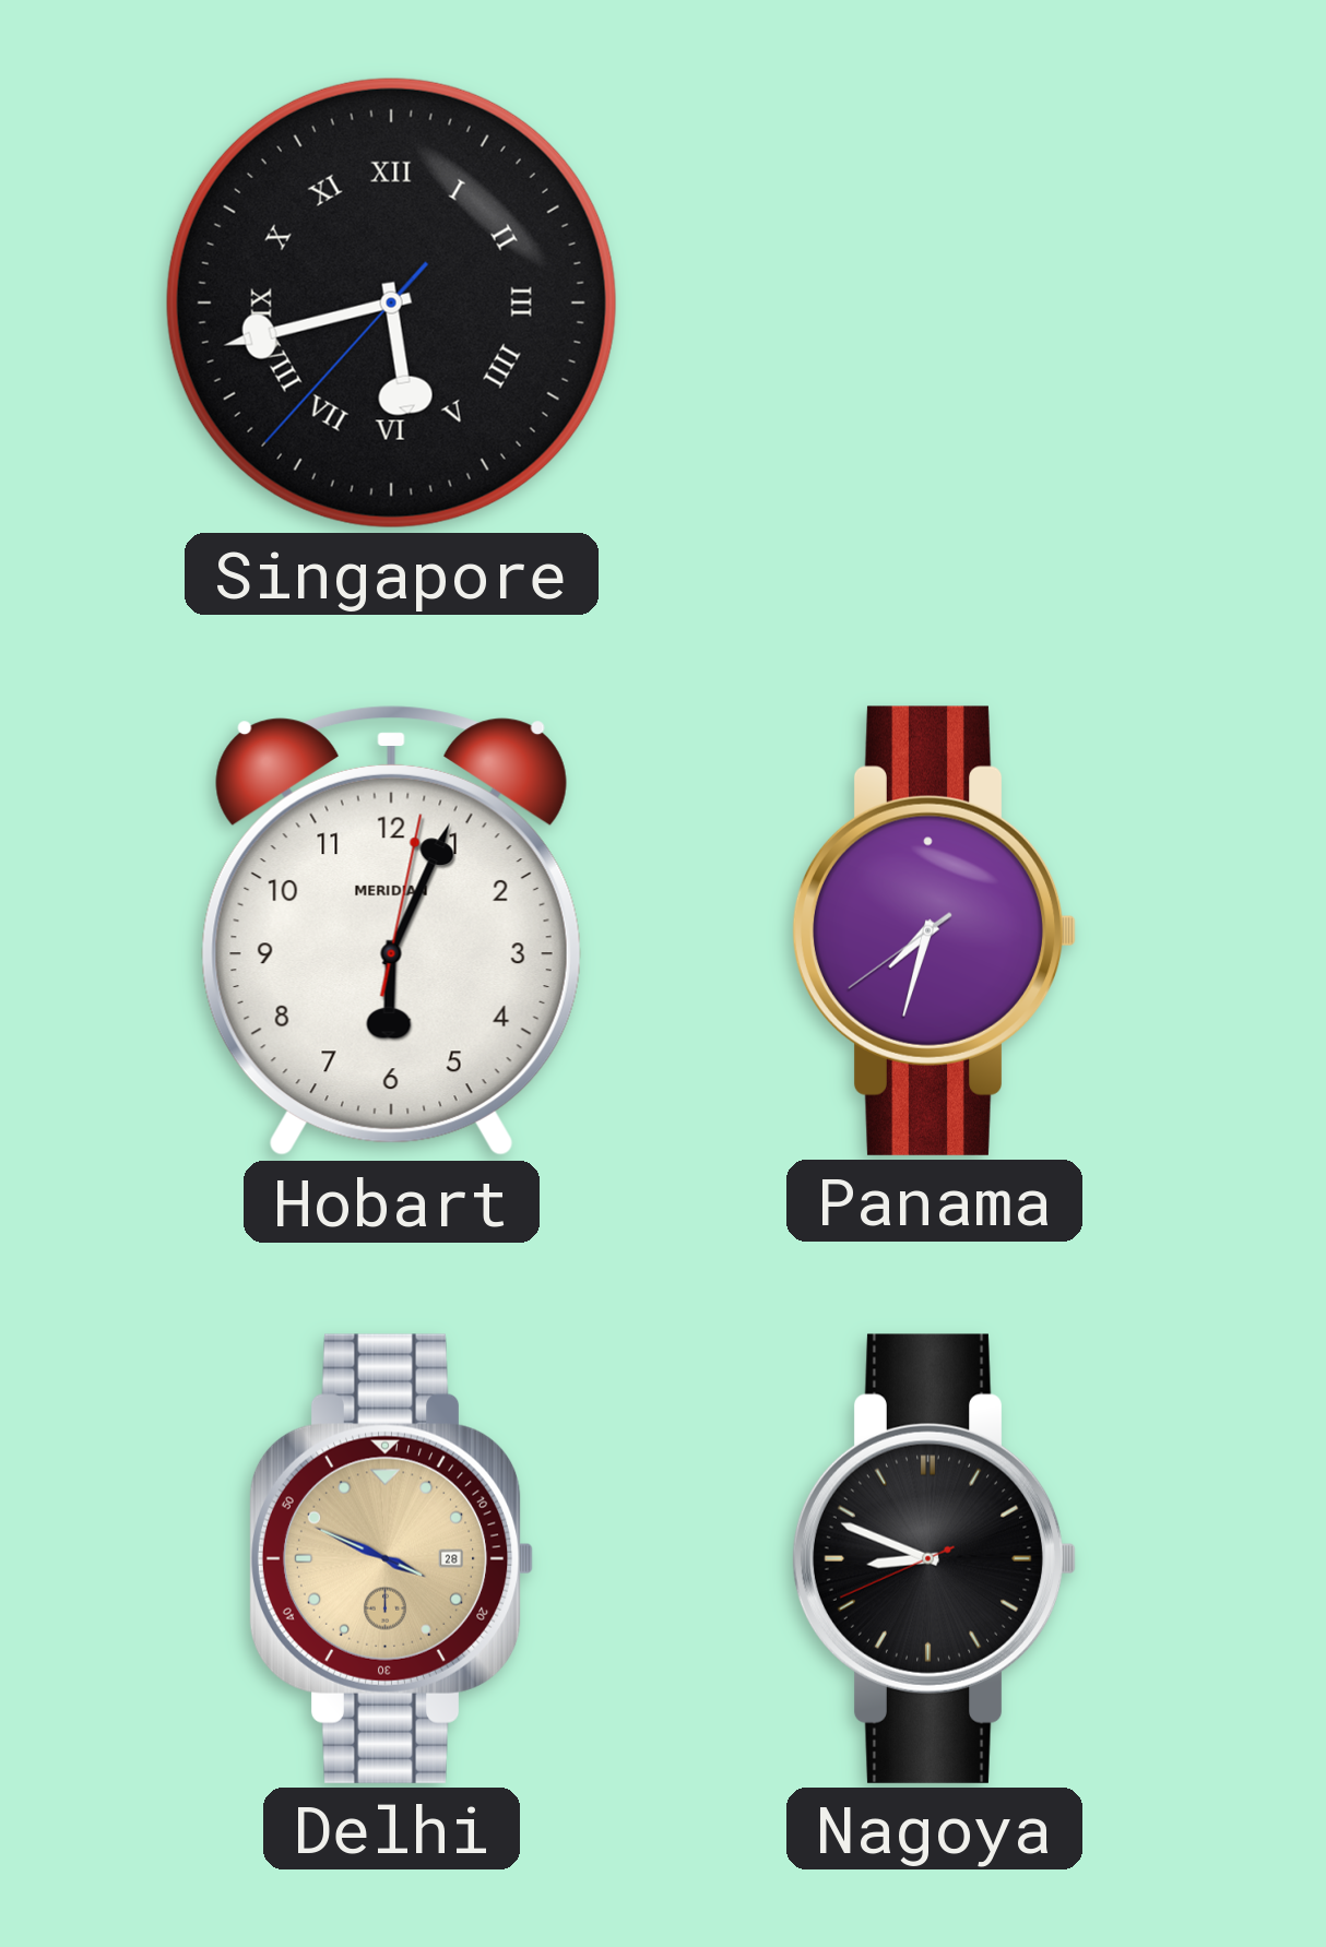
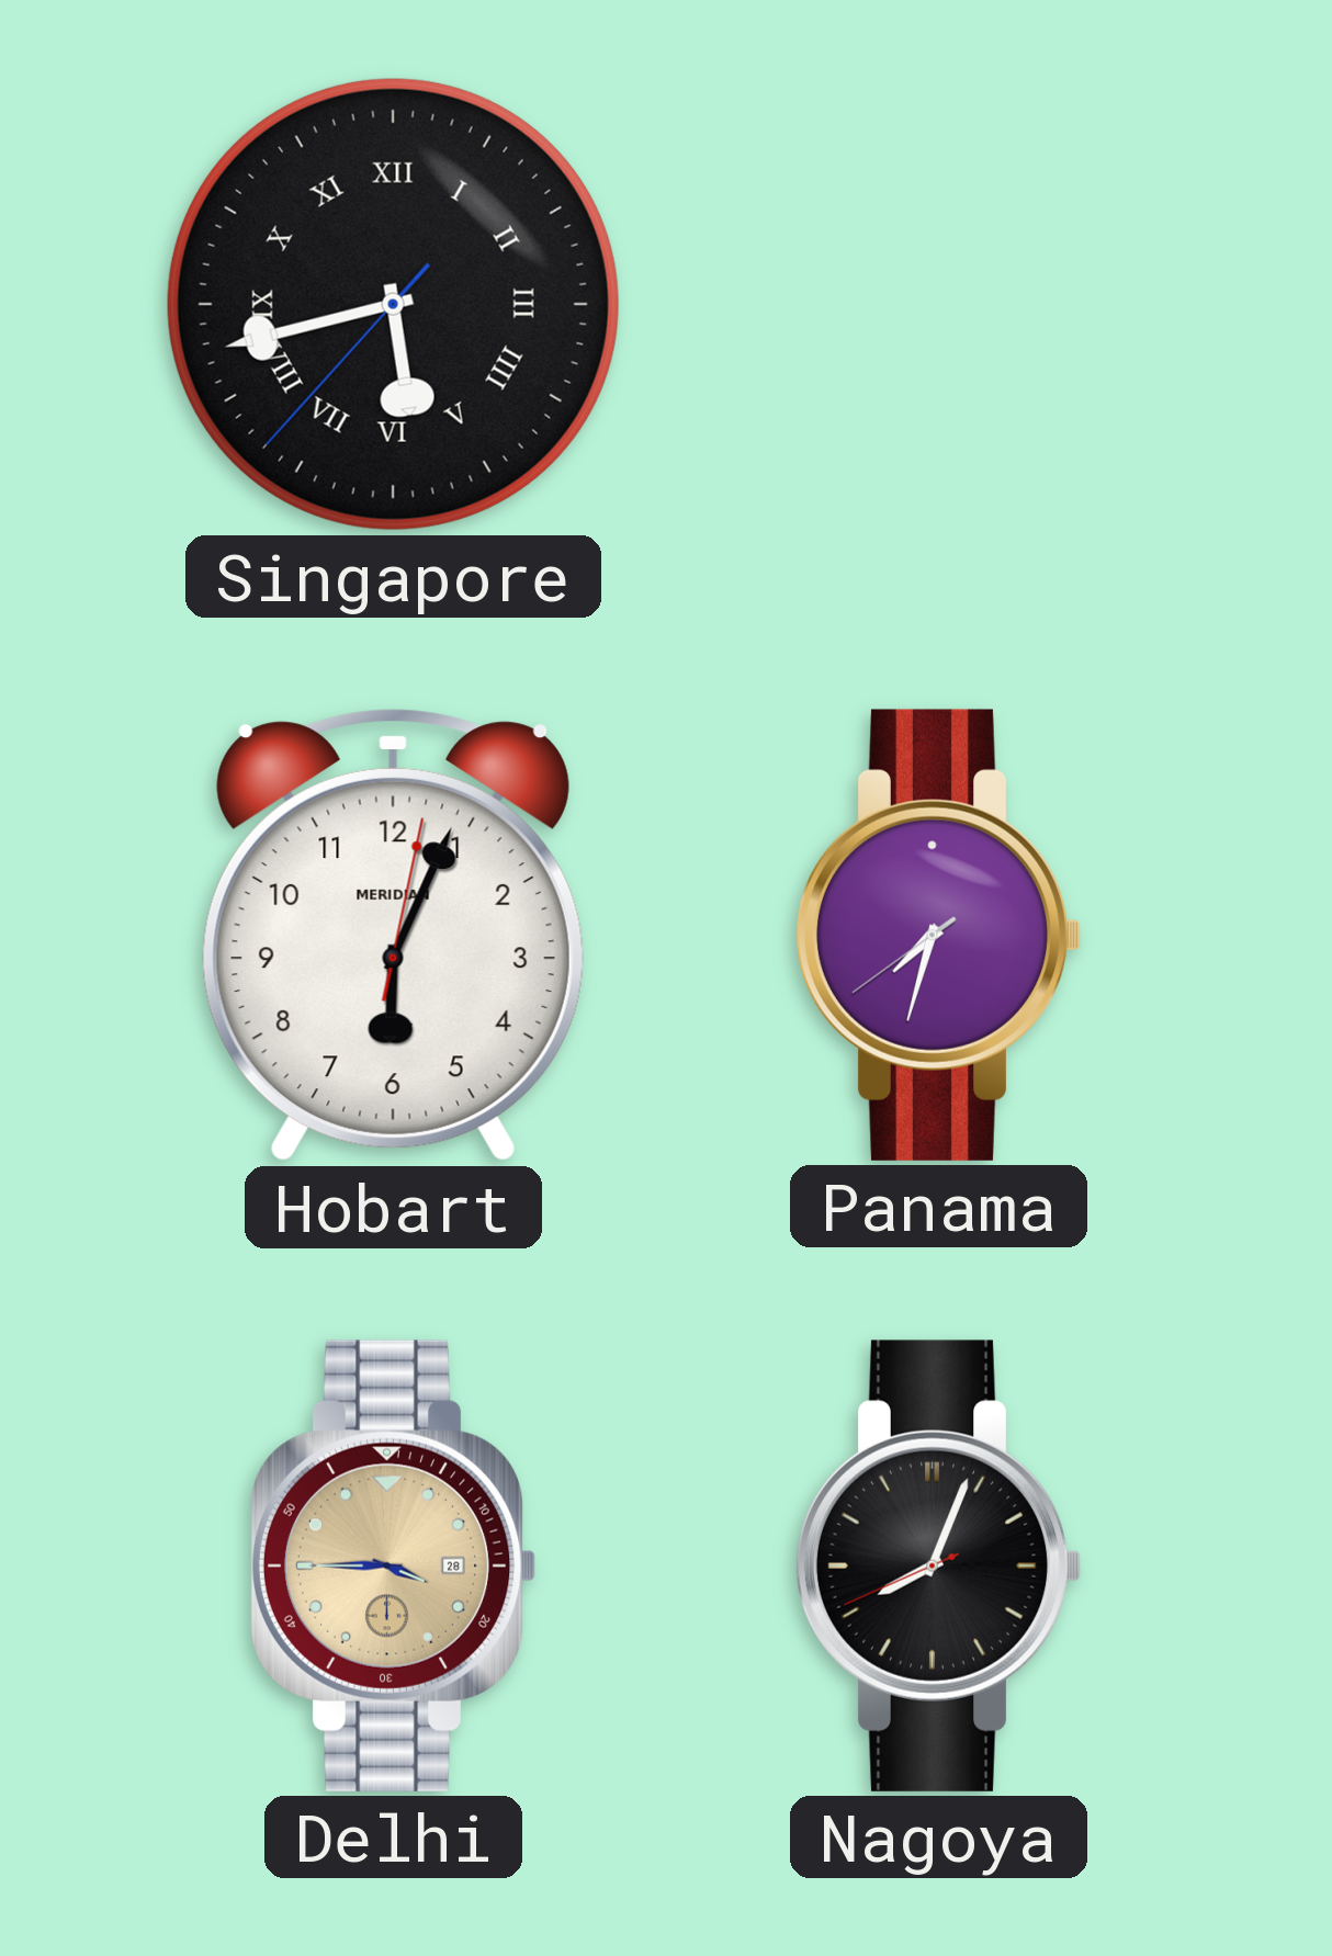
Delhi: 3:49 -> 3:45
Nagoya: 8:48 -> 8:03
